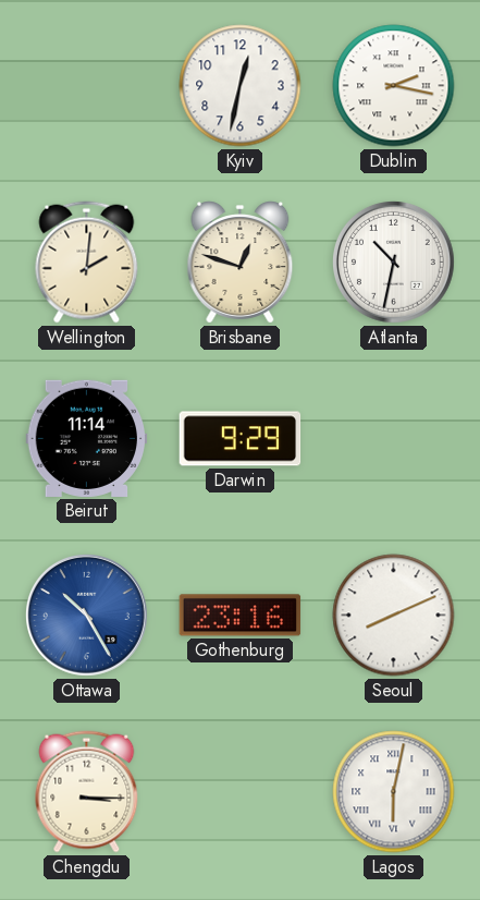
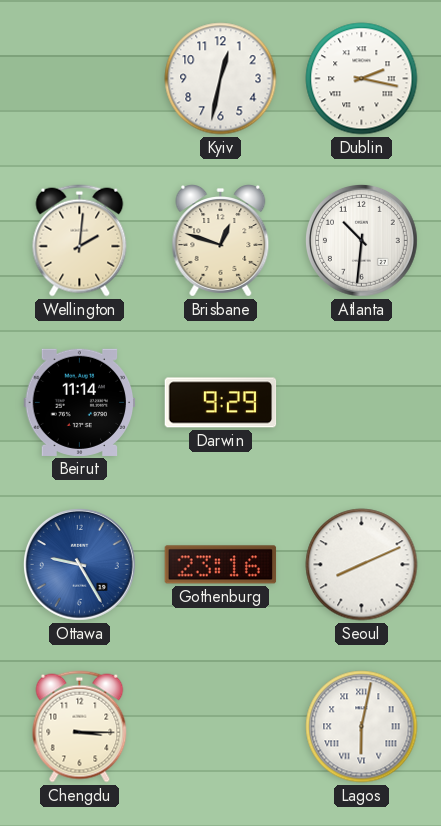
Atlanta: 10:32 -> 10:31
Ottawa: 10:25 -> 9:25
